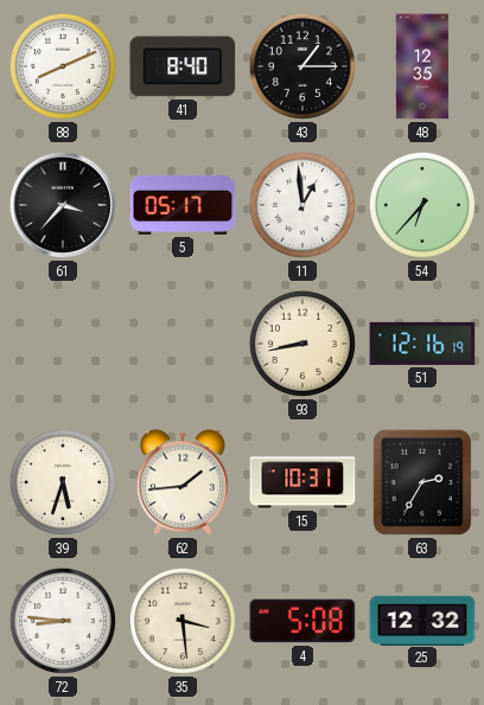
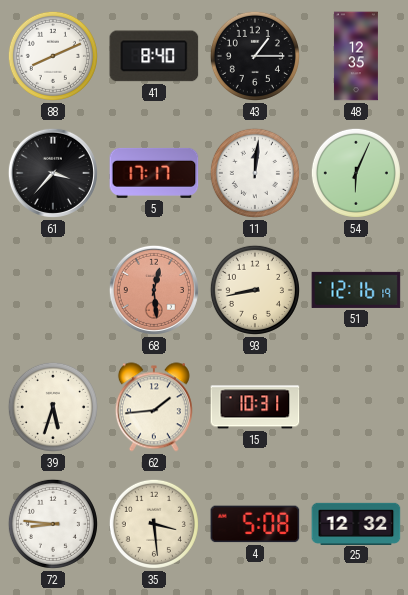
5: 05:17 -> 17:17
11: 12:59 -> 12:01
54: 6:37 -> 6:04
68: none -> 12:29
63: 2:35 -> none
